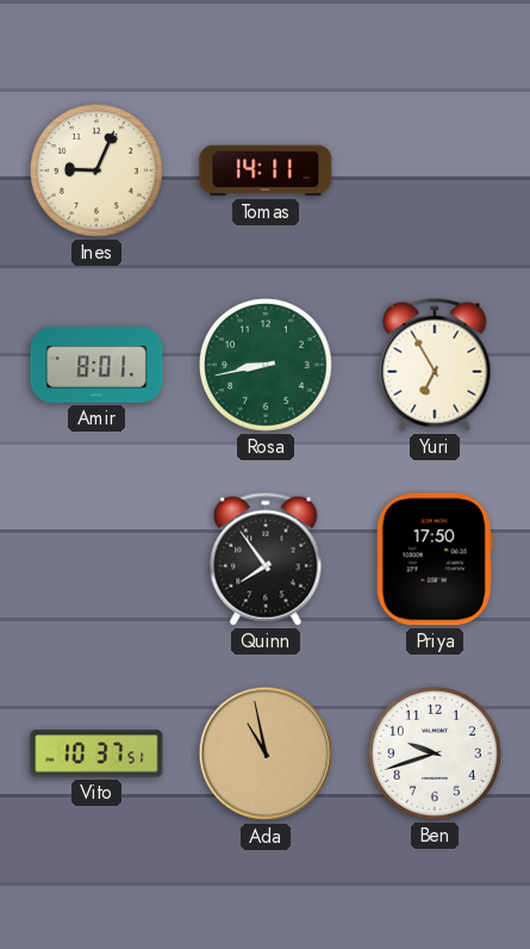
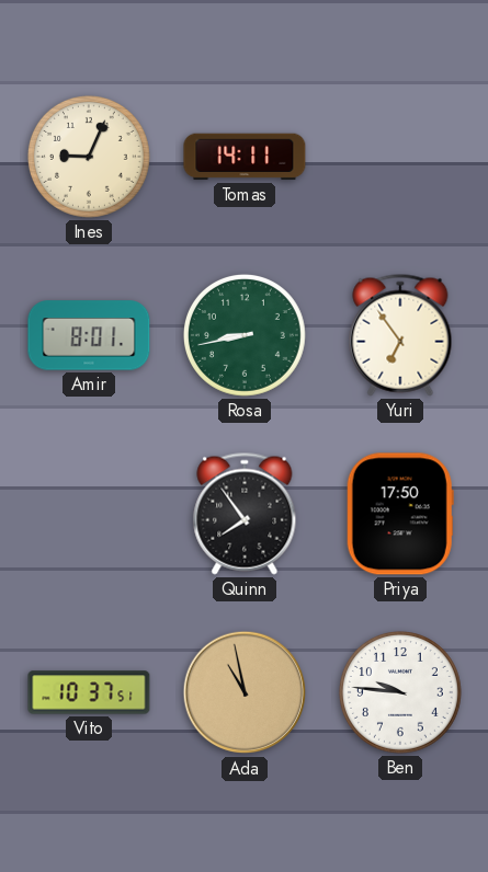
Yuri: 6:55 -> 6:54
Ben: 9:42 -> 9:46
